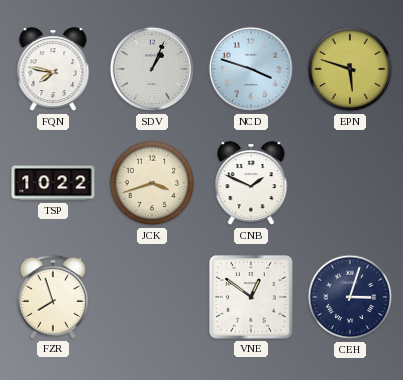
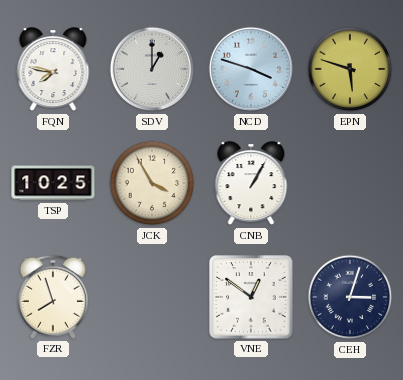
SDV: 1:04 -> 1:00
TSP: 10:22 -> 10:25
JCK: 3:42 -> 3:55
CNB: 1:49 -> 1:05
